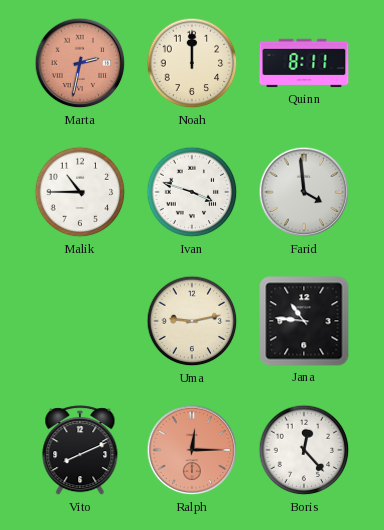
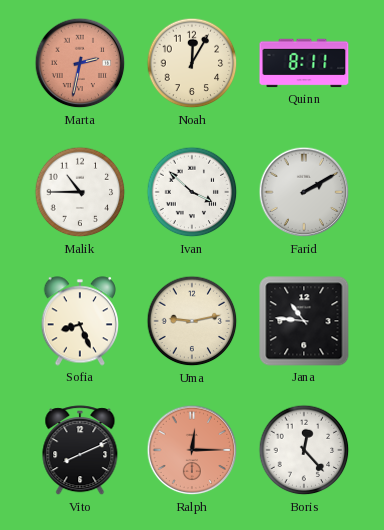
Noah: 12:00 -> 12:05
Ivan: 3:48 -> 3:52
Farid: 3:59 -> 2:10
Sofia: none -> 8:26
